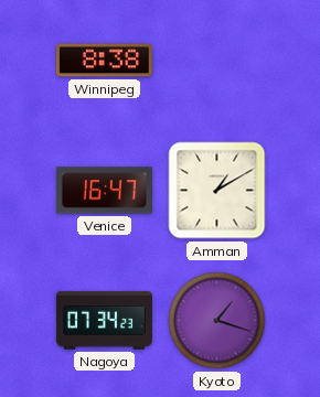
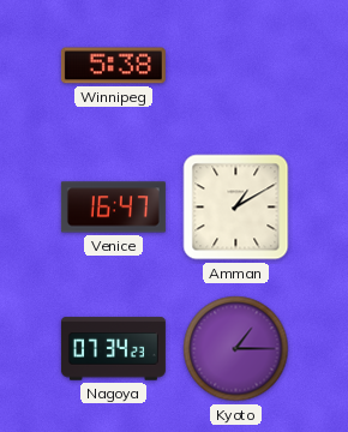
Winnipeg: 8:38 -> 5:38
Kyoto: 1:18 -> 1:15
